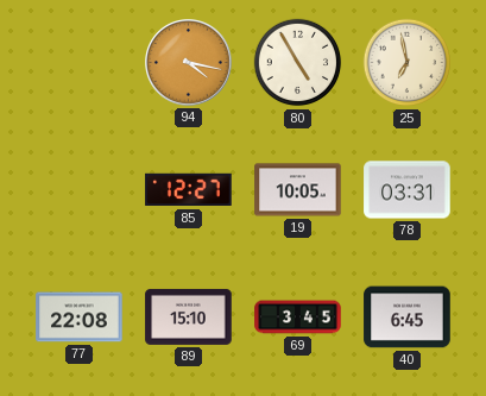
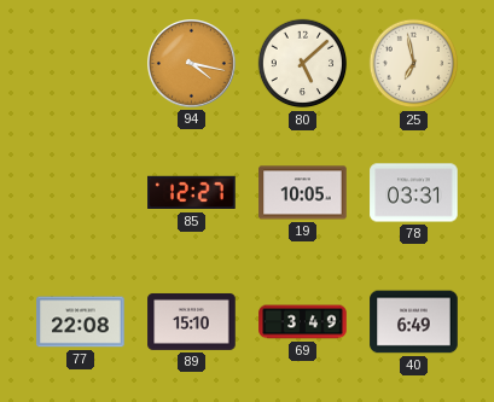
80: 4:55 -> 5:08
69: 3:45 -> 3:49
40: 6:45 -> 6:49
